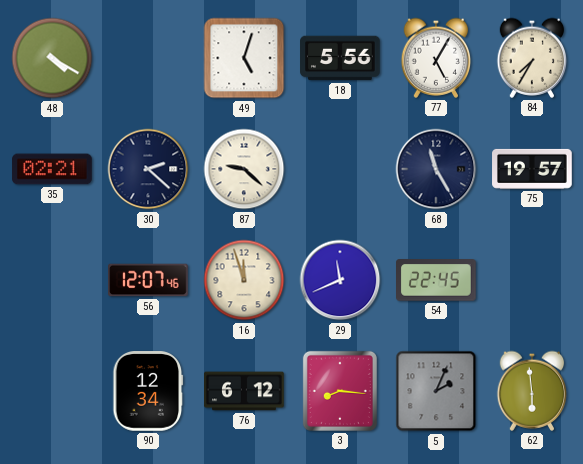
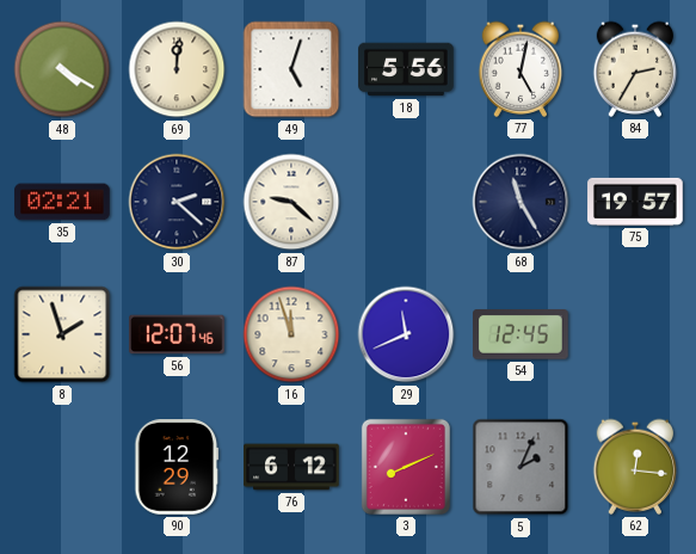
69: none -> 12:01
77: 5:05 -> 5:02
84: 7:35 -> 2:35
8: none -> 1:57
54: 22:45 -> 12:45
90: 12:34 -> 12:29
3: 8:16 -> 8:11
62: 5:59 -> 12:16
